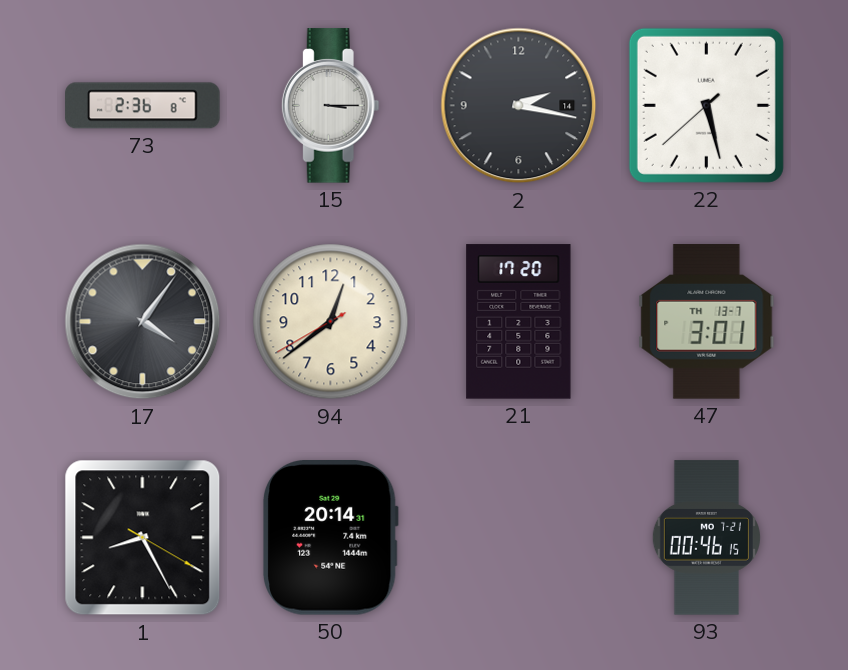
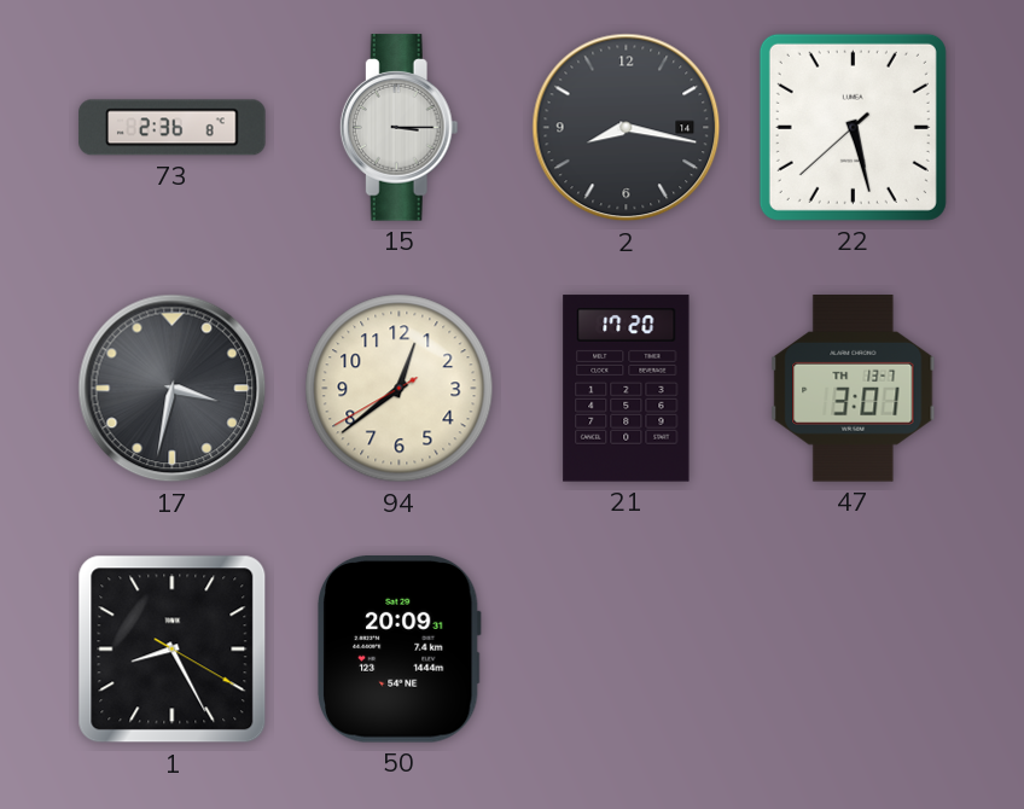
2: 2:17 -> 8:17
17: 4:06 -> 3:32
50: 20:14 -> 20:09
93: 00:46 -> none
